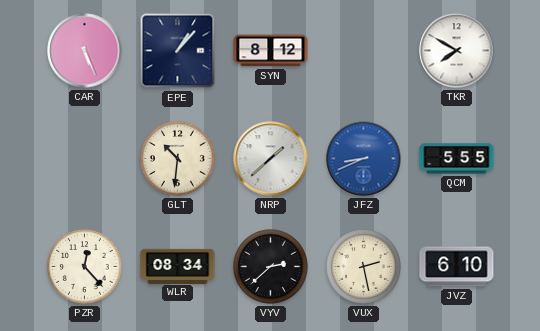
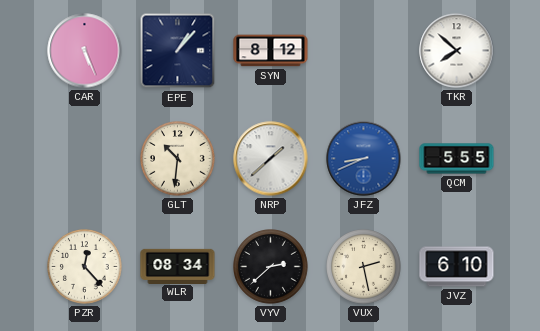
TKR: 7:50 -> 7:52
